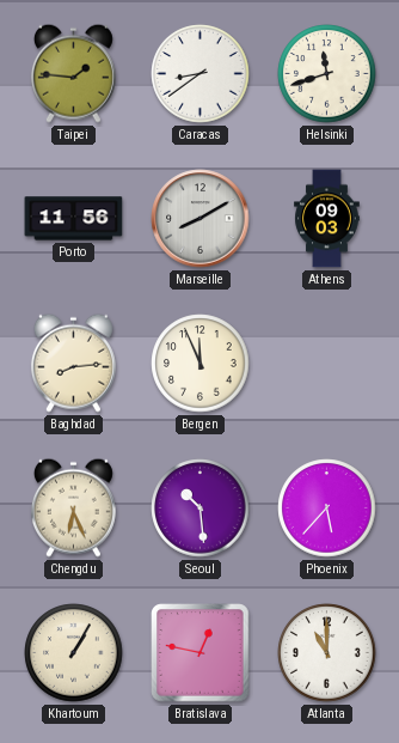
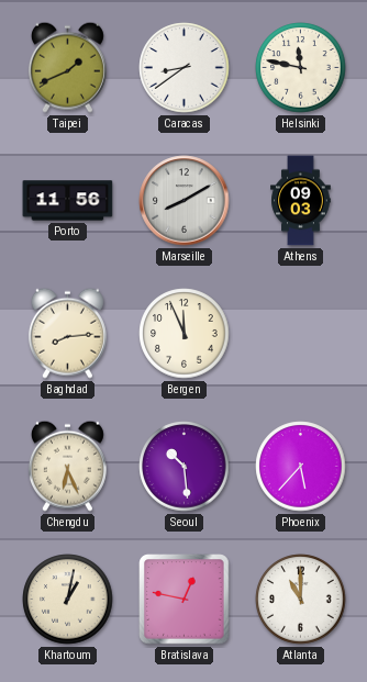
Taipei: 1:46 -> 1:41
Helsinki: 11:42 -> 11:47
Khartoum: 1:05 -> 1:02
